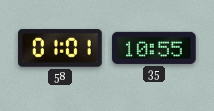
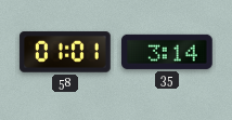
35: 10:55 -> 3:14
